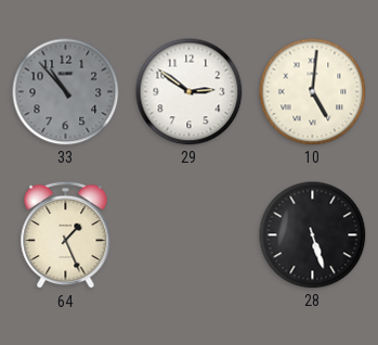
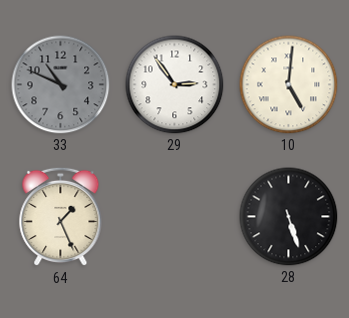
33: 10:53 -> 10:49
29: 2:51 -> 2:54
